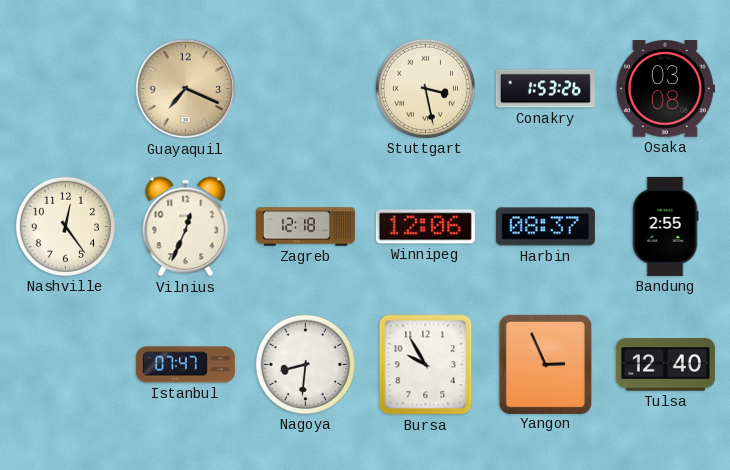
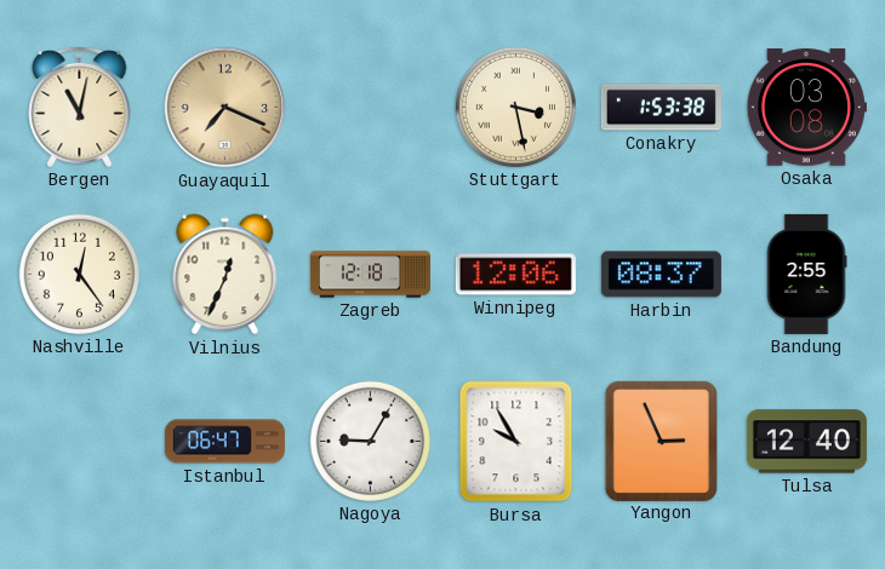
Bergen: none -> 11:02
Conakry: 1:53:26 -> 1:53:38
Istanbul: 07:47 -> 06:47
Nagoya: 8:31 -> 9:05
